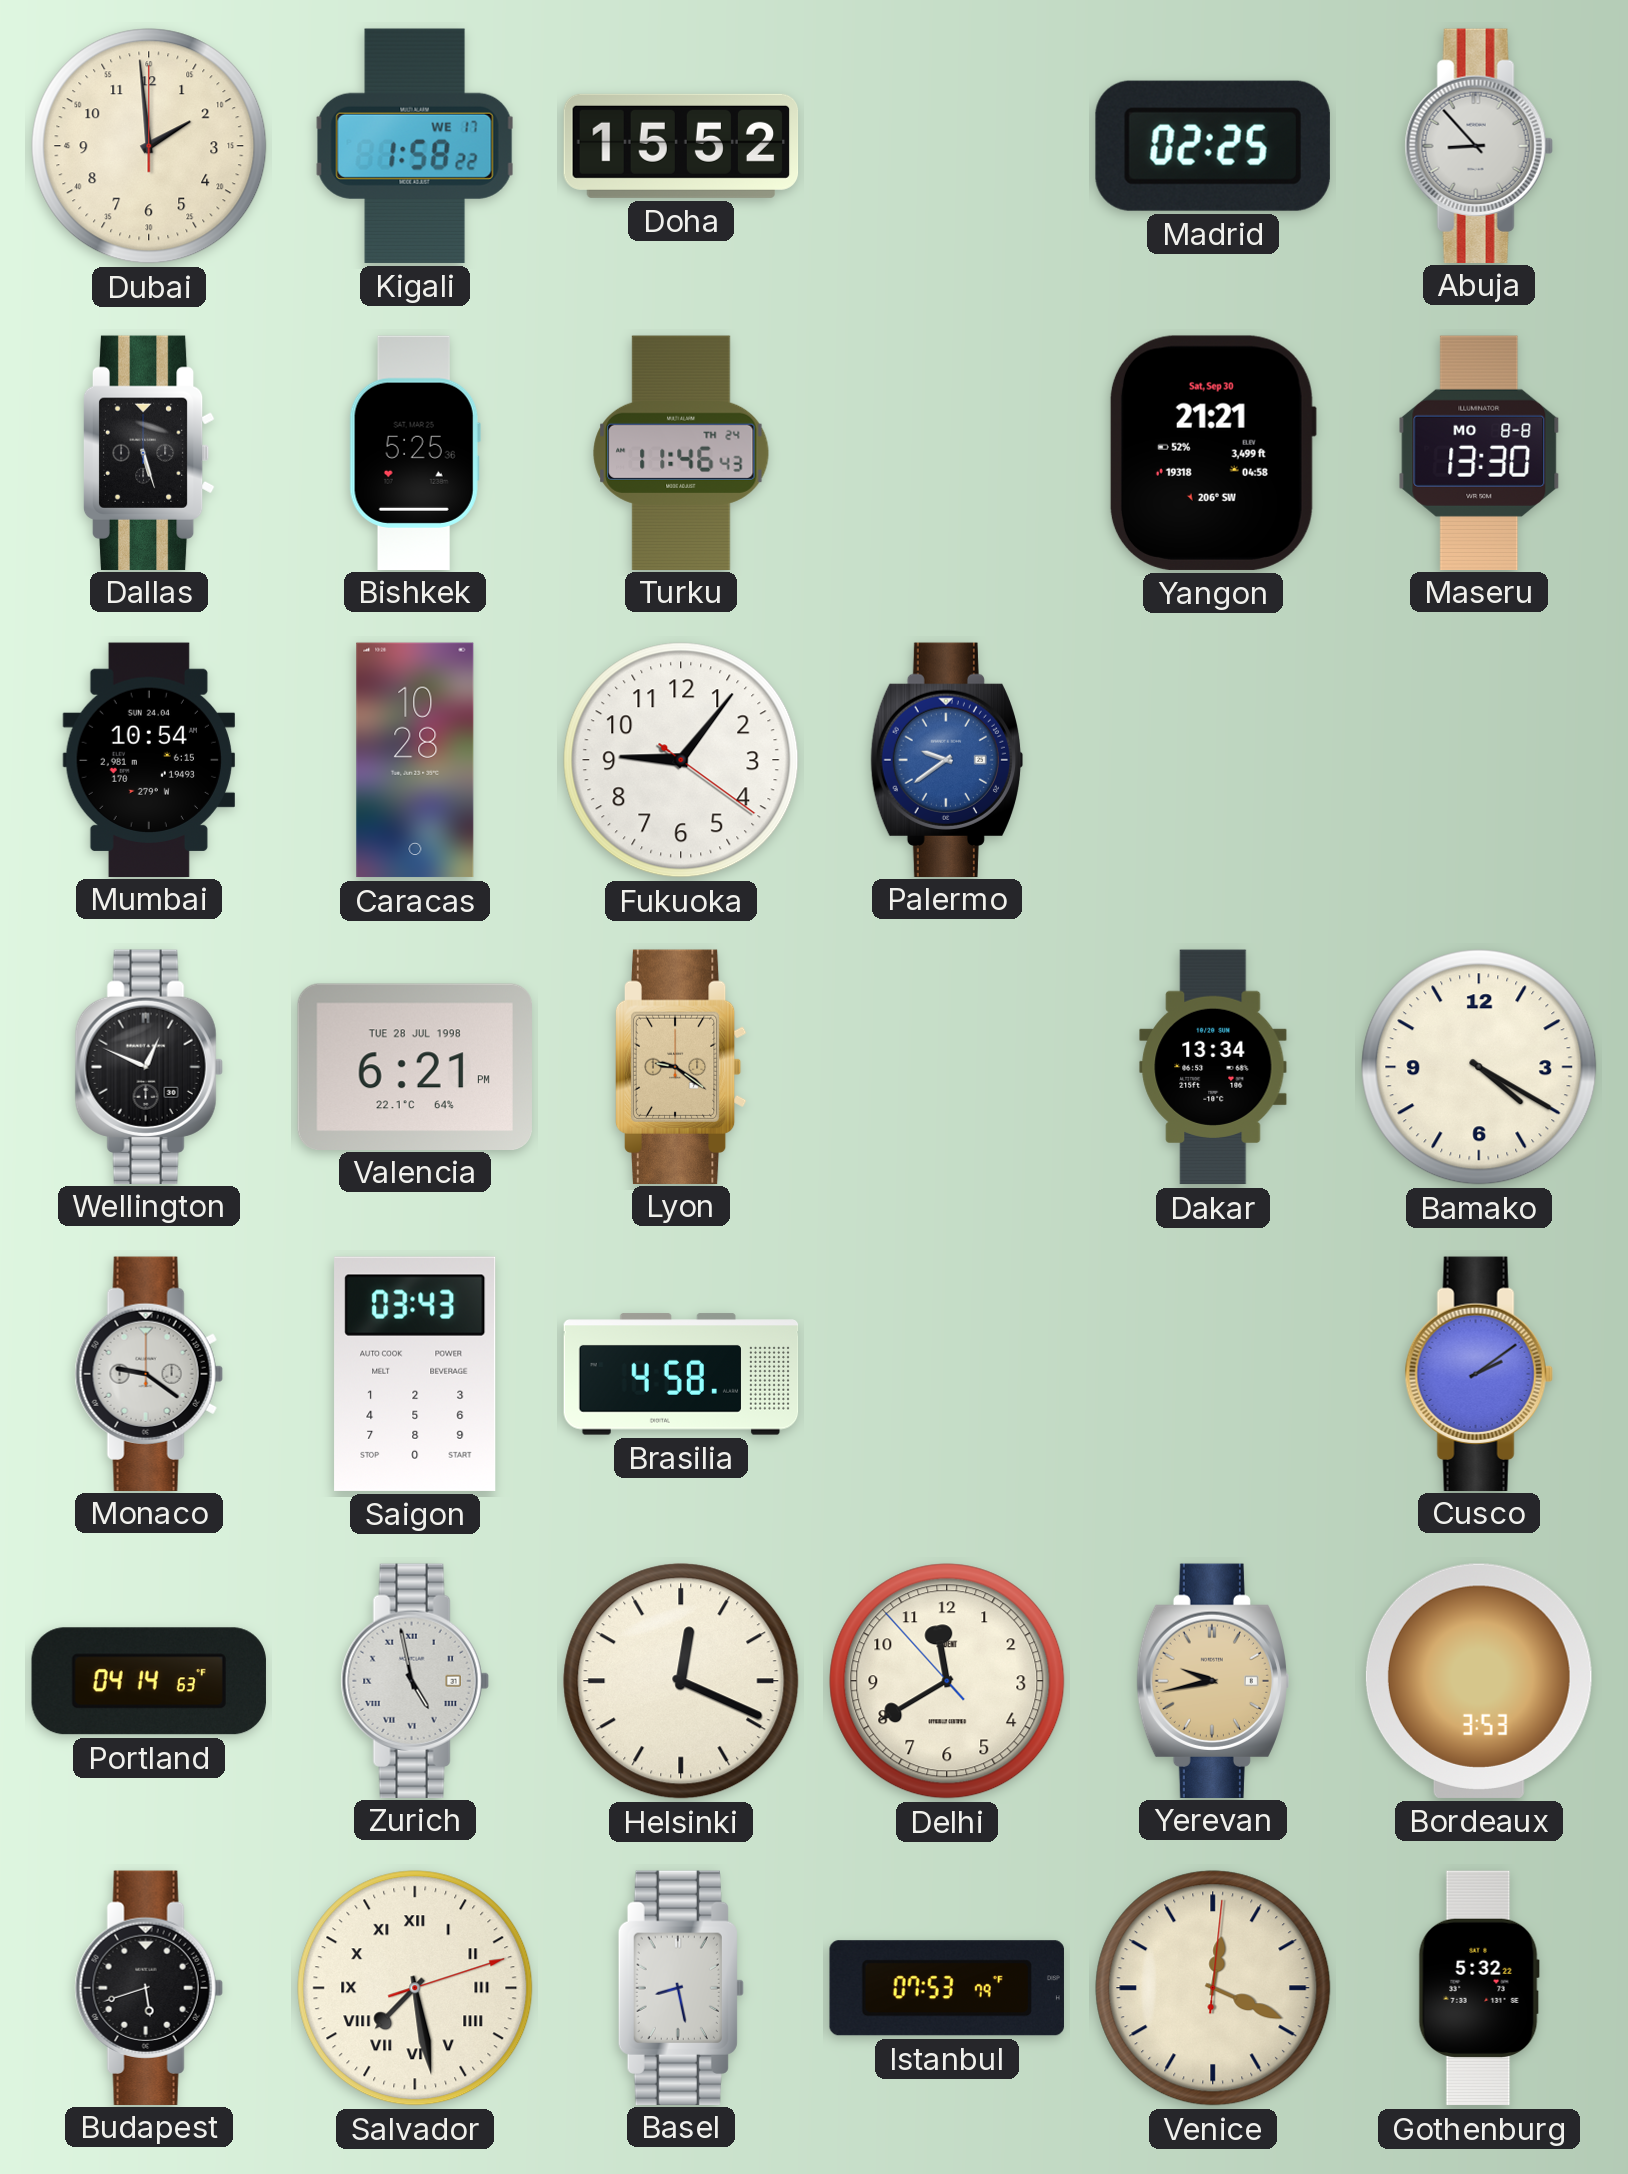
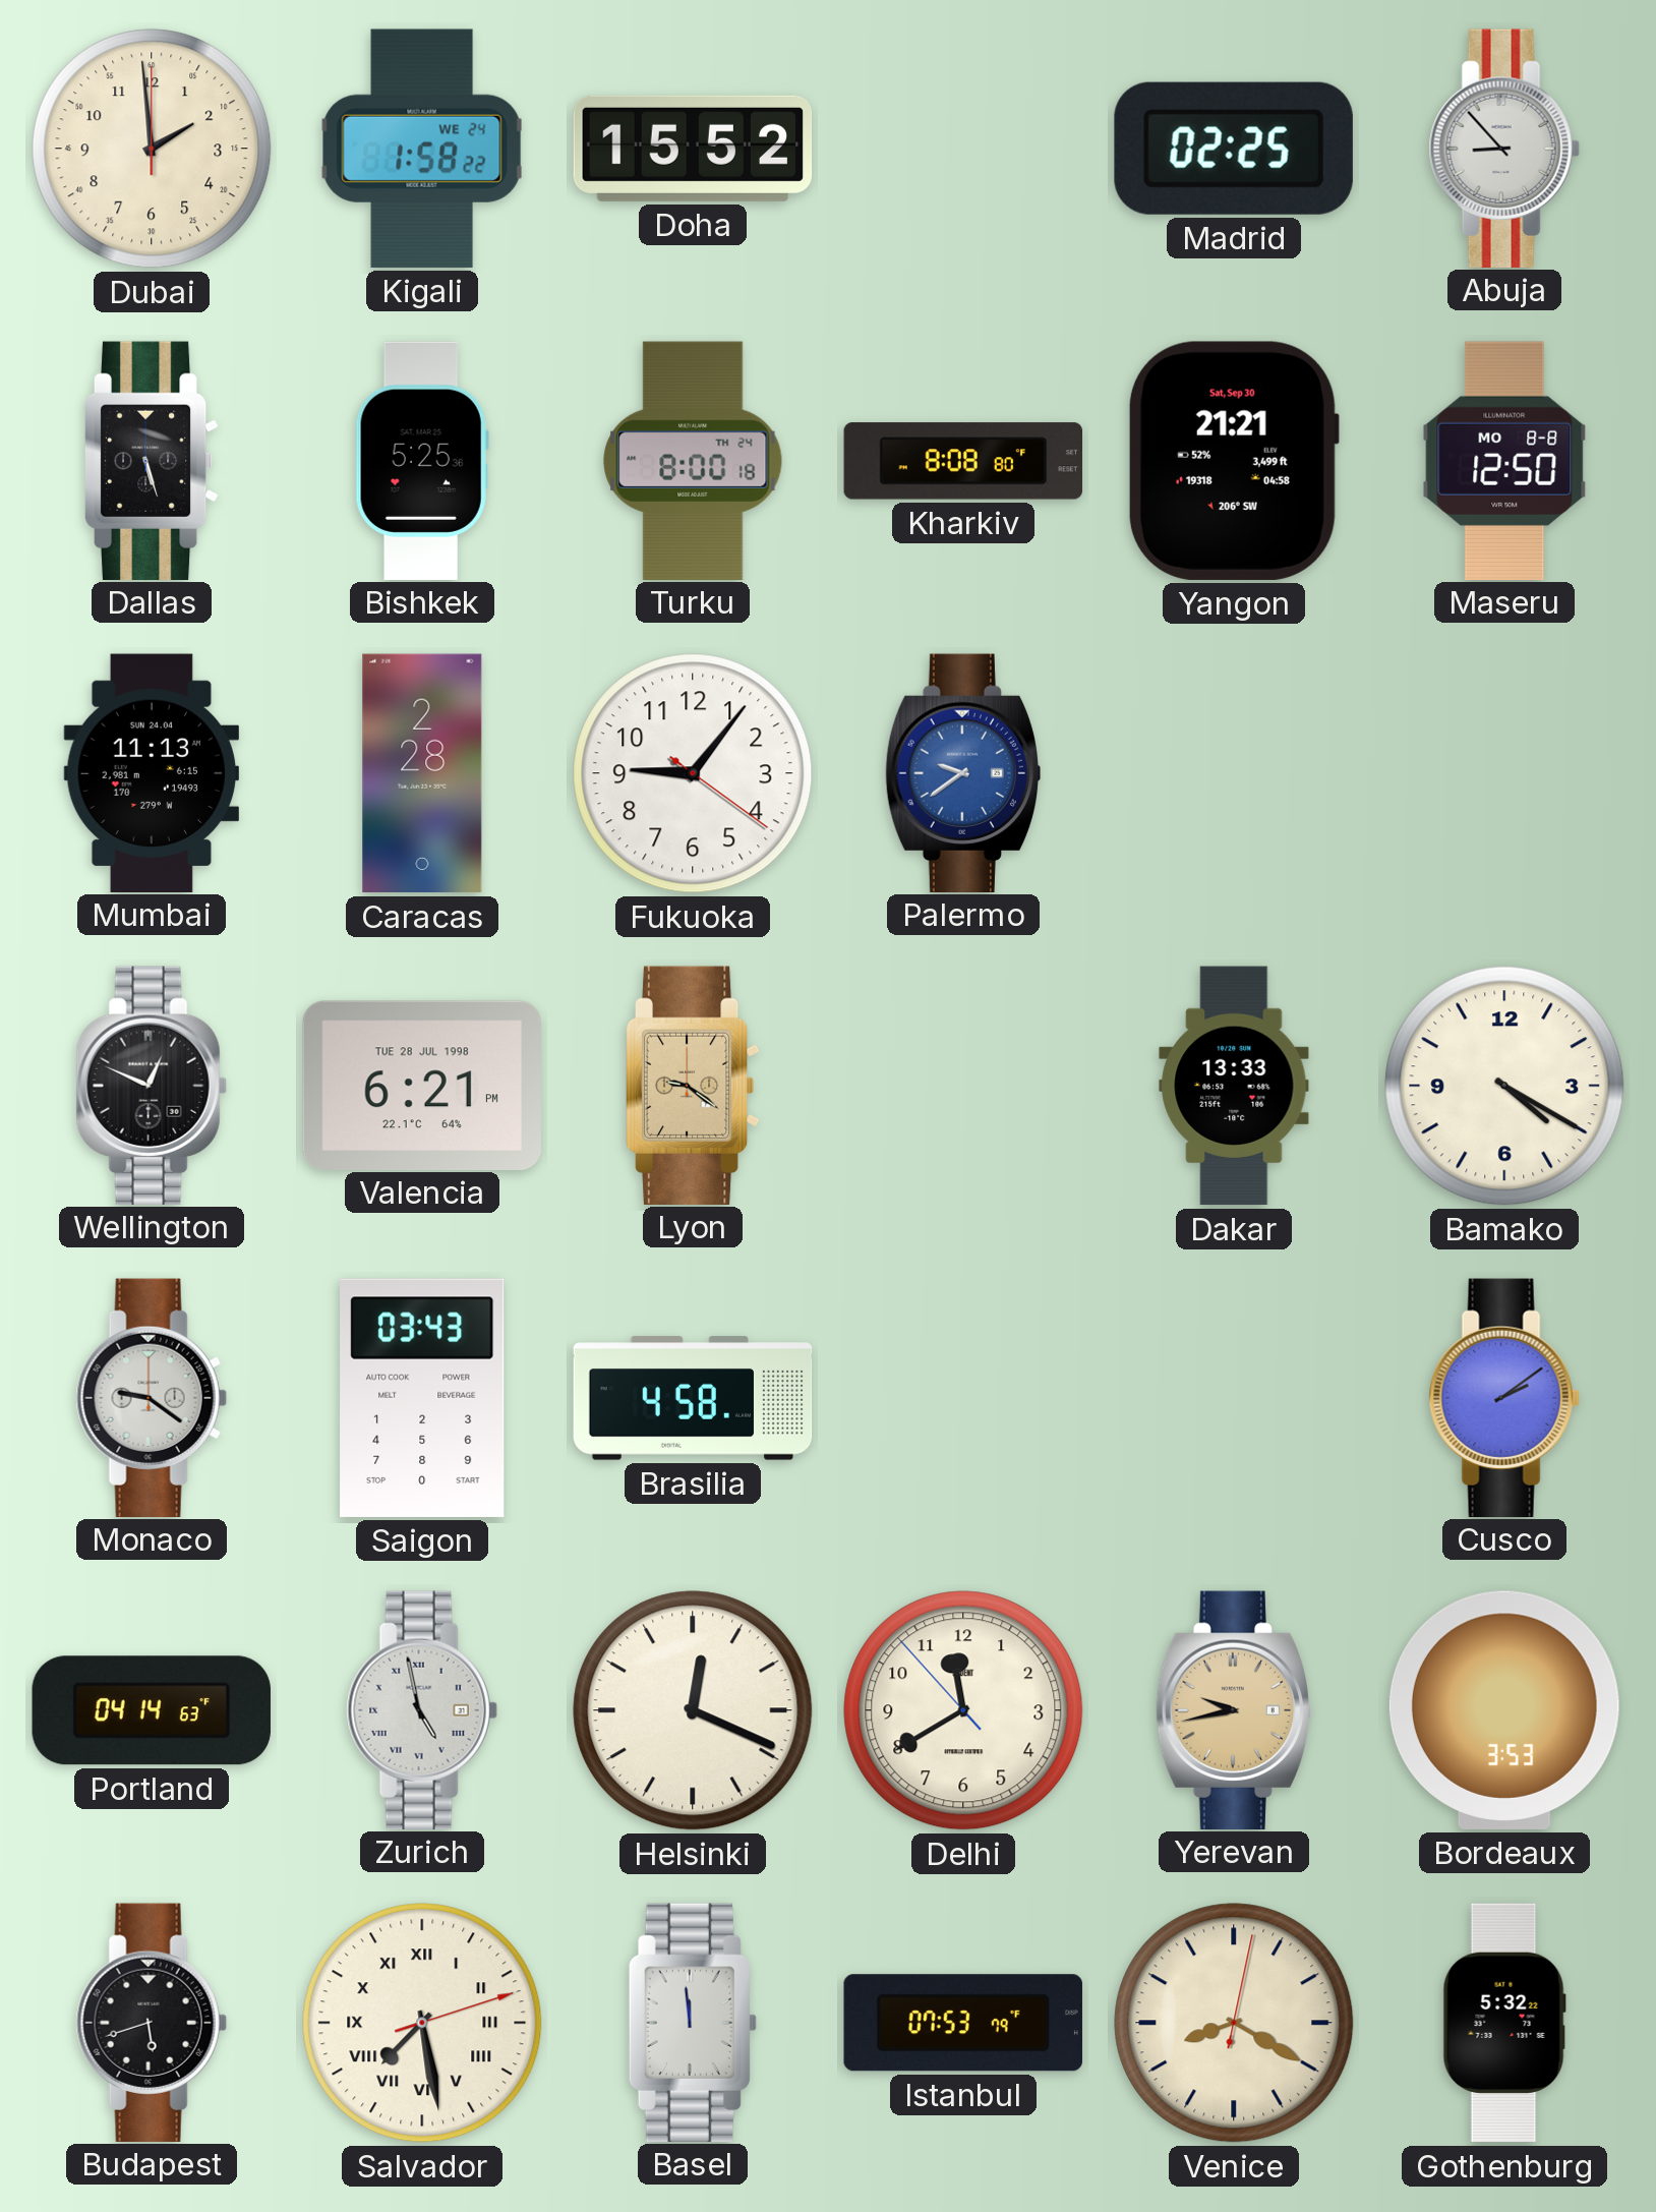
Kigali date: WE 17 -> WE 24
Turku: 11:46 -> 8:00
Kharkiv: none -> 8:08
Maseru: 13:30 -> 12:50
Mumbai: 10:54 -> 11:13
Caracas: 10:28 -> 2:28
Dakar: 13:34 -> 13:33
Basel: 8:28 -> 11:59
Venice: 12:19 -> 8:20
